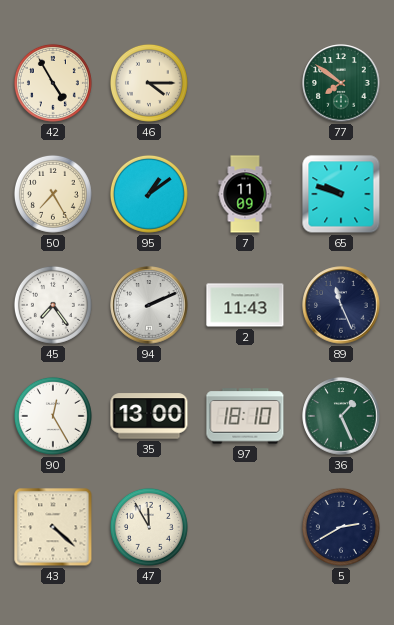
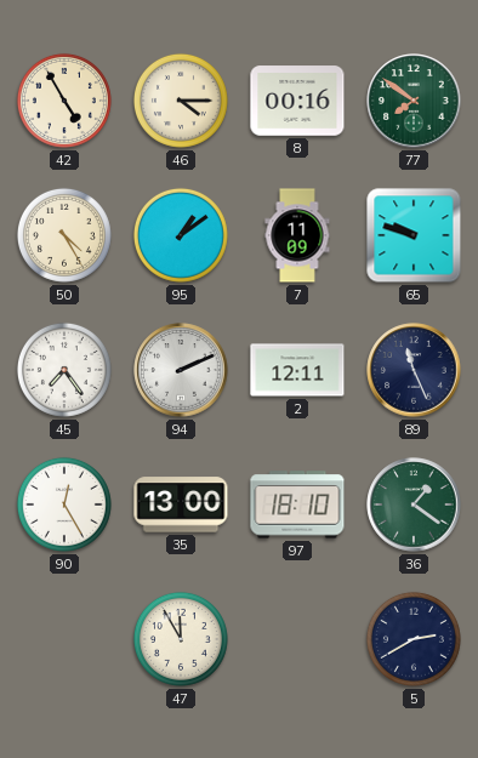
8: none -> 00:16
50: 7:25 -> 4:25
2: 11:43 -> 12:11
36: 1:26 -> 1:21
43: 4:22 -> none
